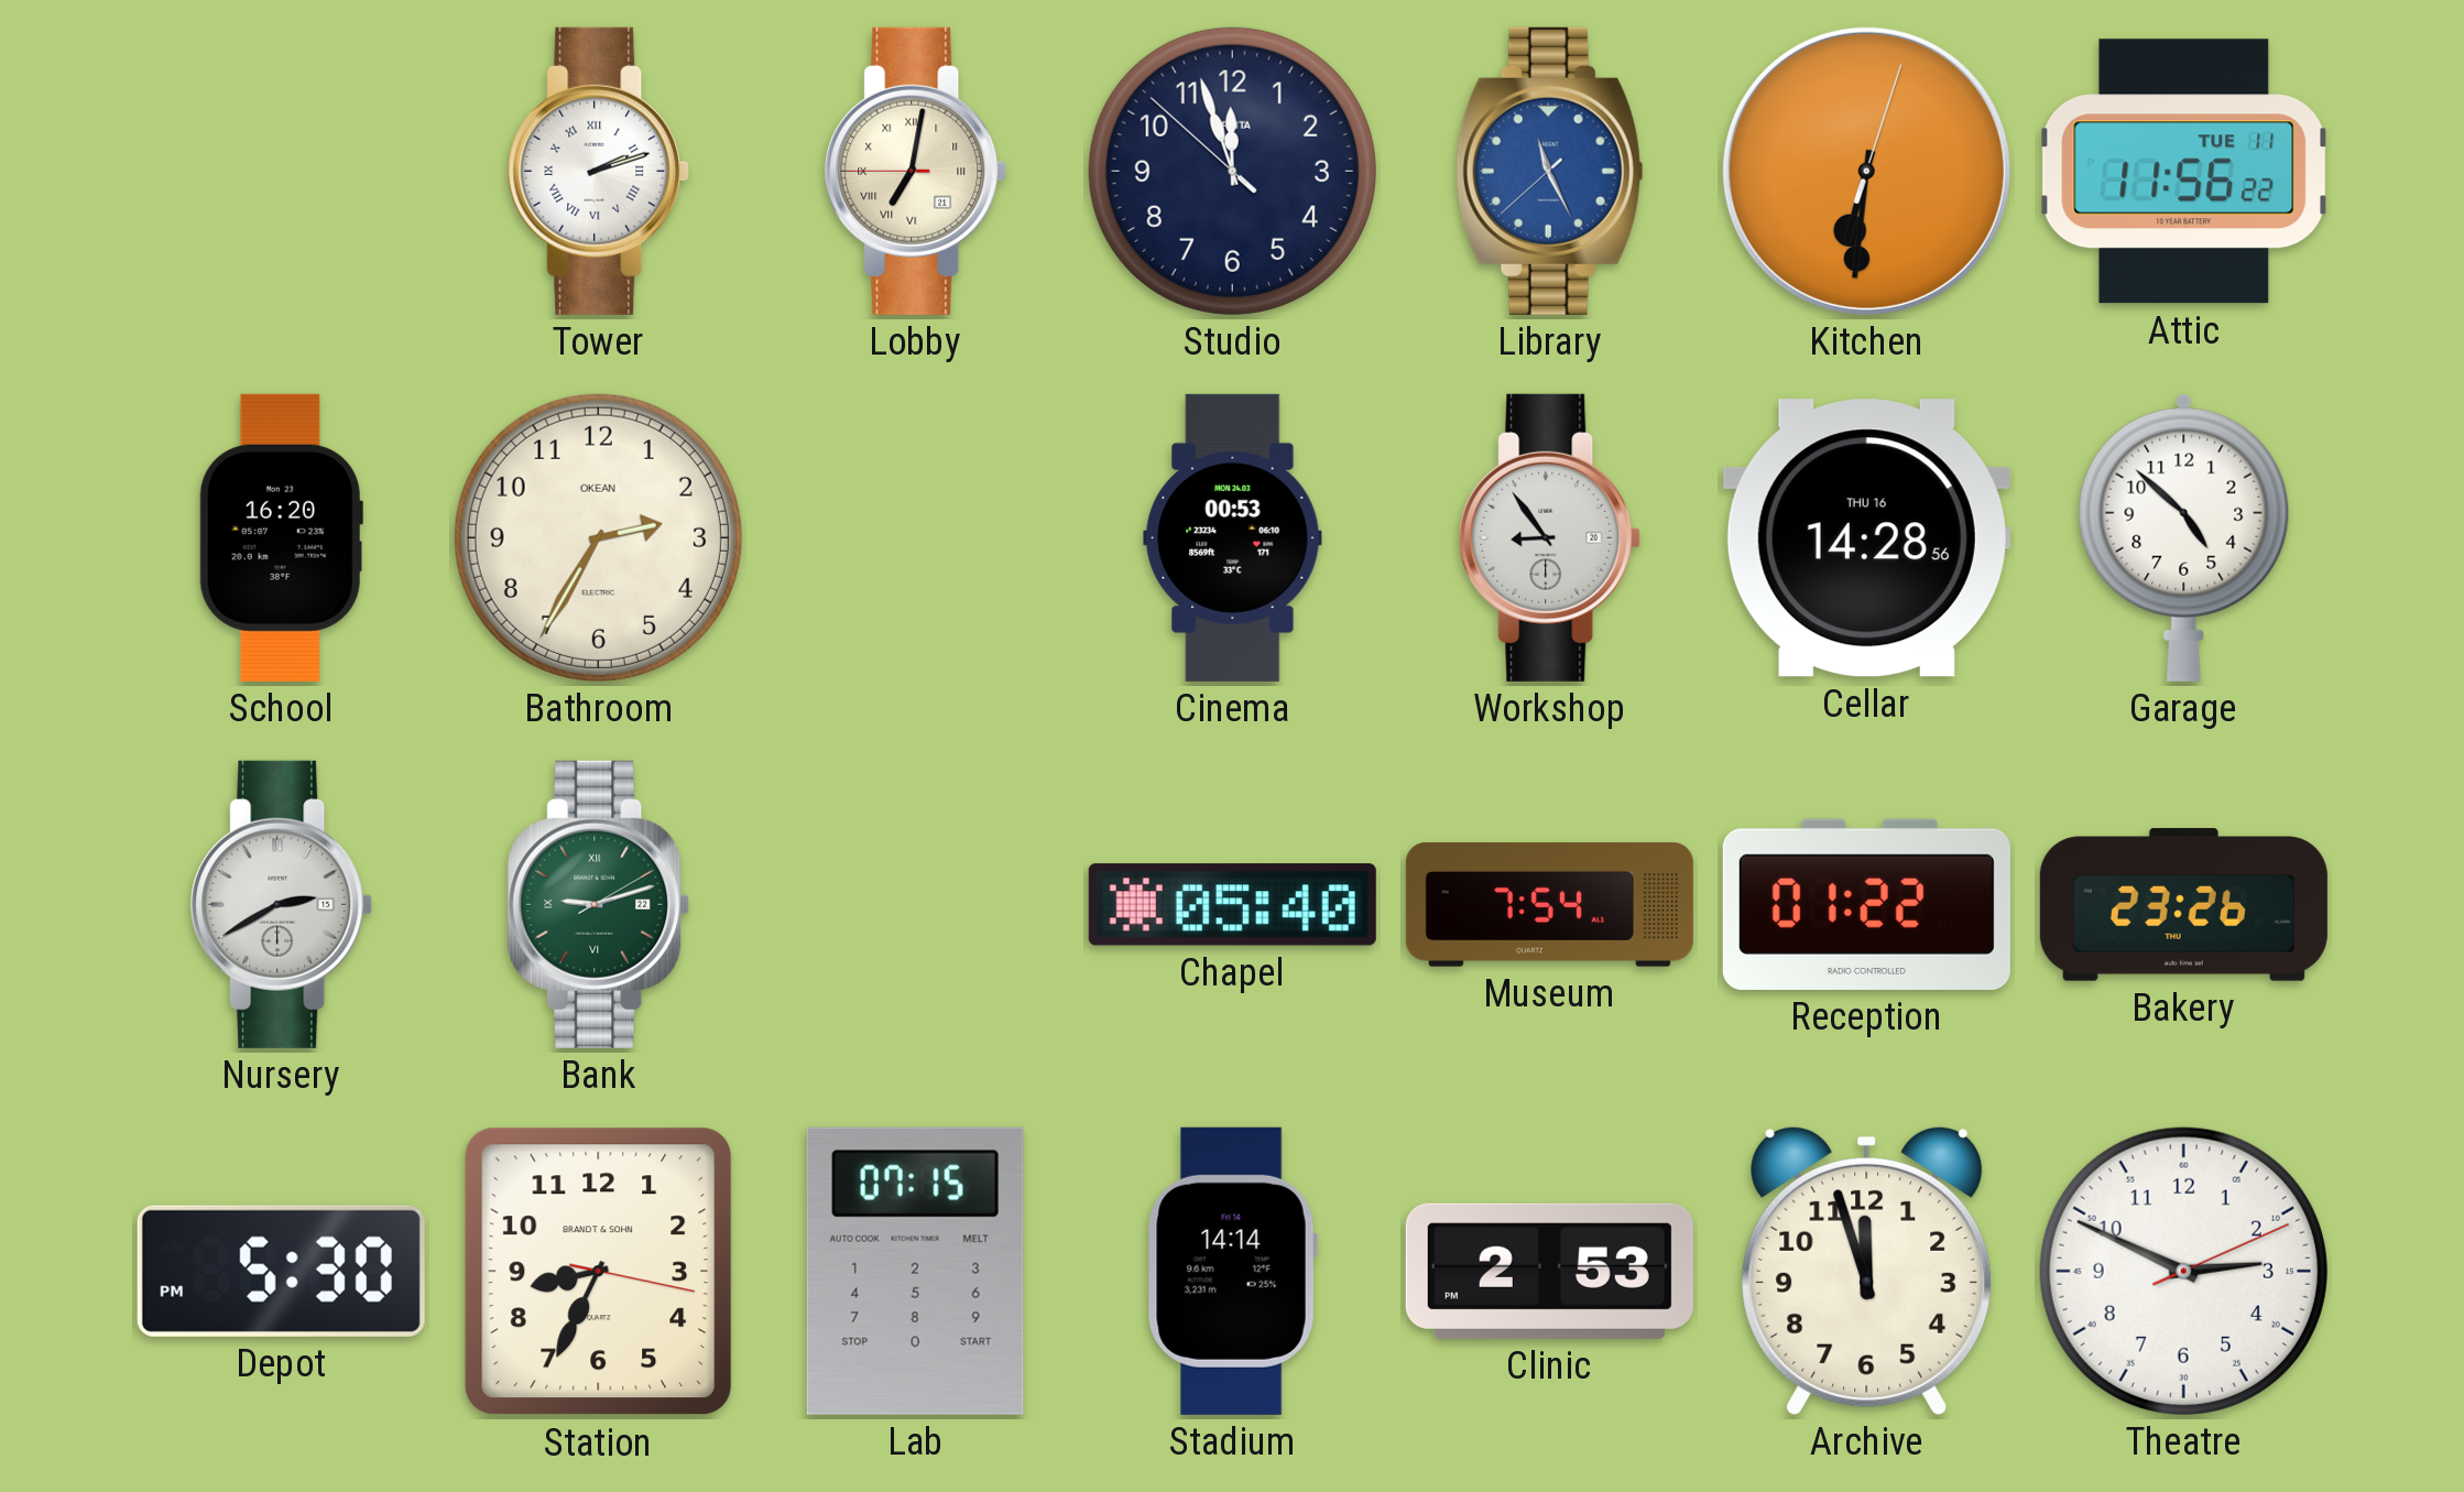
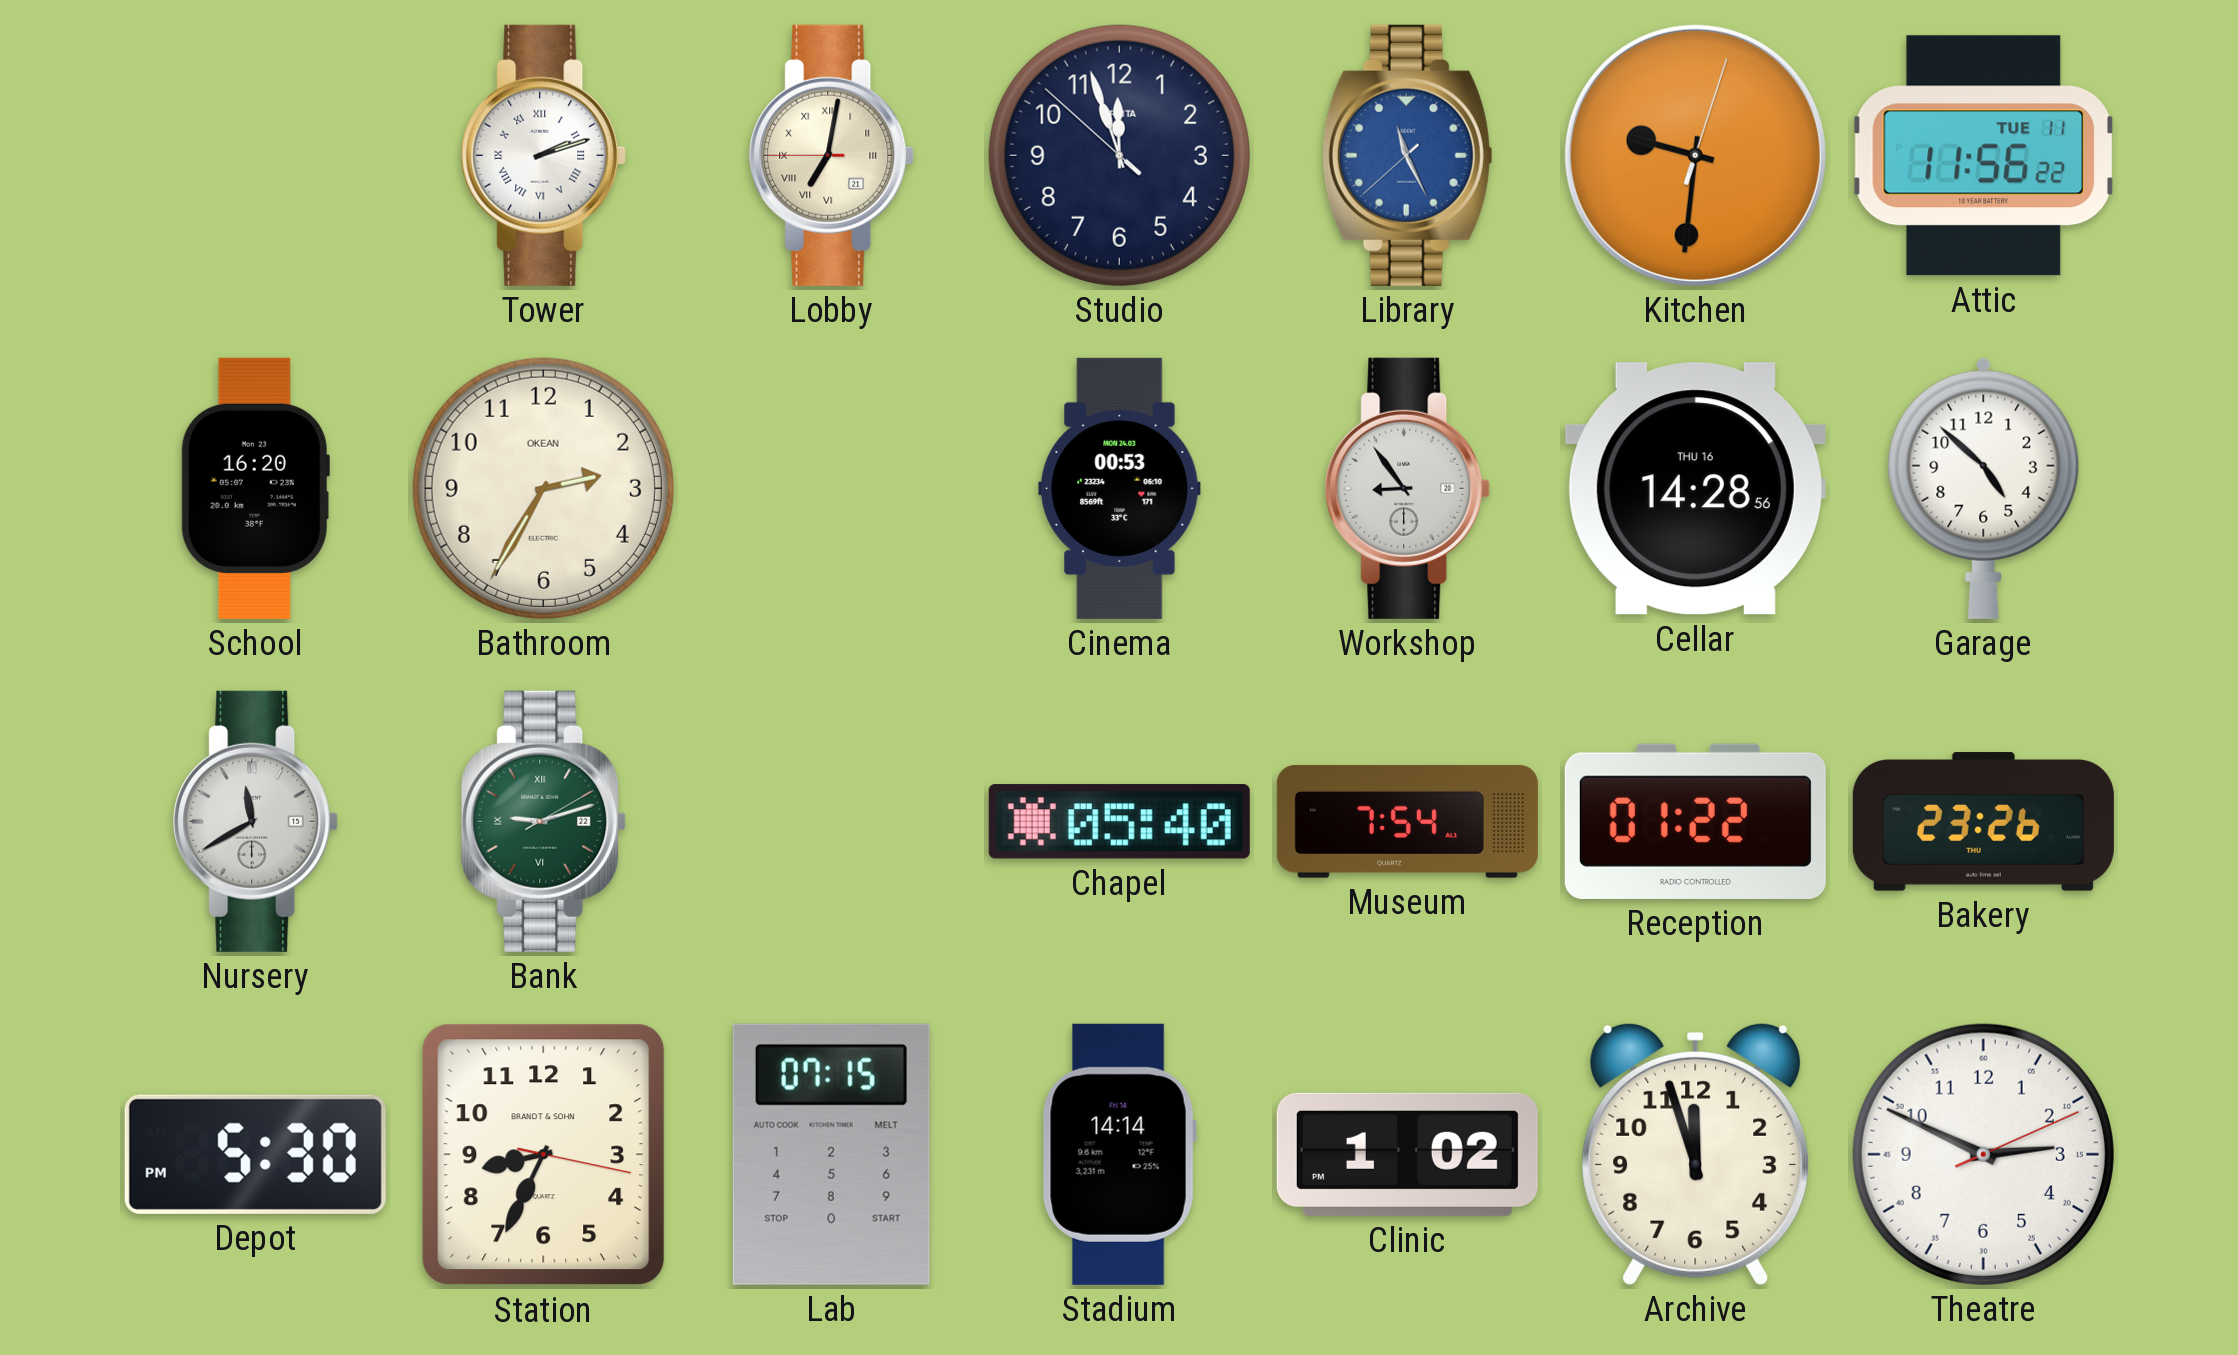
Kitchen: 6:31 -> 9:31
Nursery: 2:40 -> 11:40
Clinic: 2:53 -> 1:02
